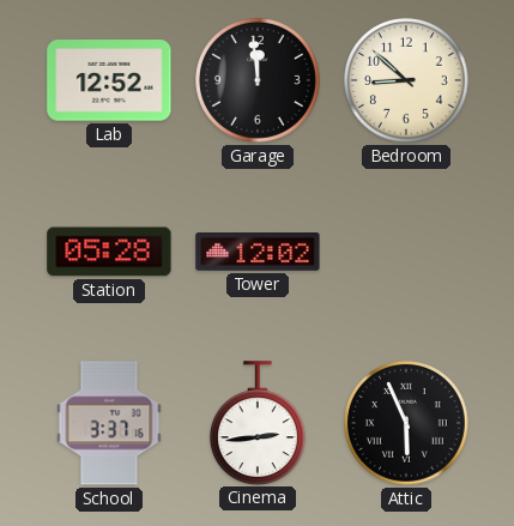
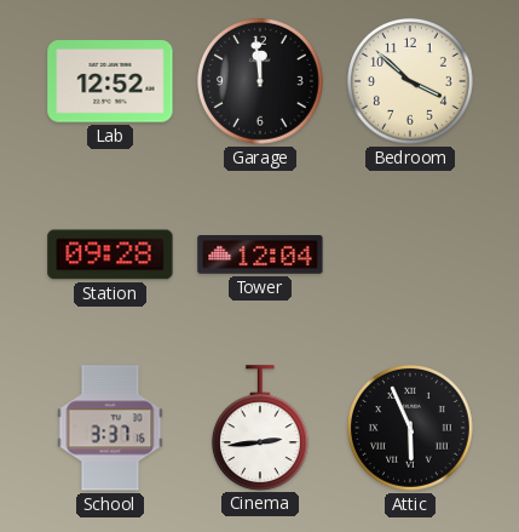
Bedroom: 8:52 -> 3:52
Station: 05:28 -> 09:28
Tower: 12:02 -> 12:04
